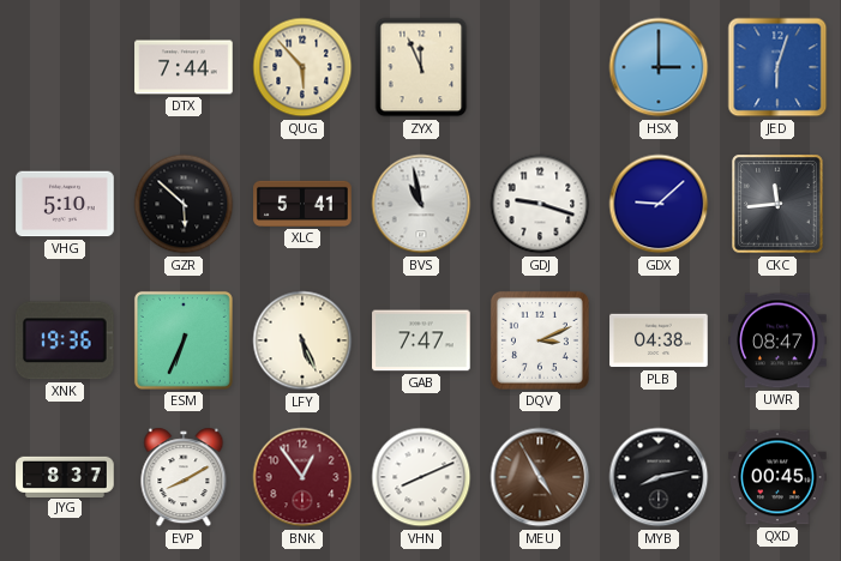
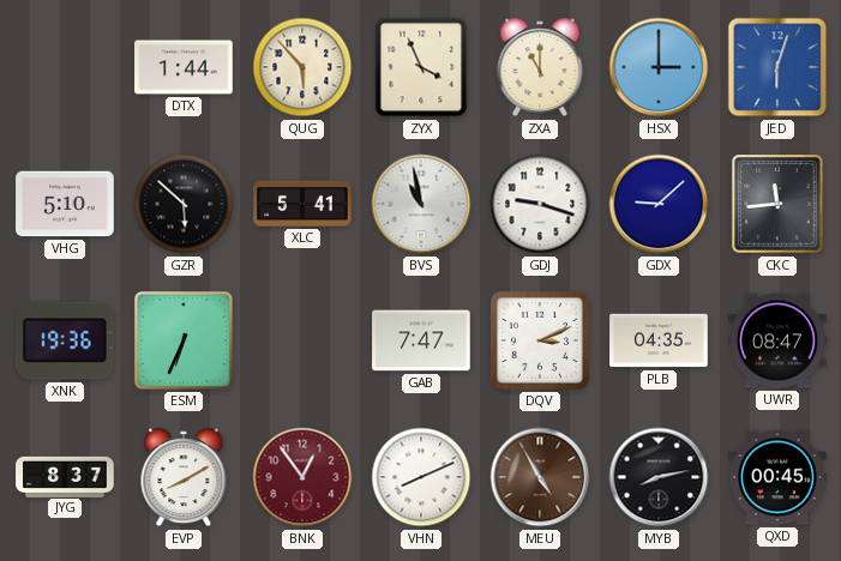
DTX: 7:44 -> 1:44
ZYX: 11:56 -> 3:56
ZXA: none -> 11:00
LFY: 5:26 -> none
PLB: 04:38 -> 04:35
